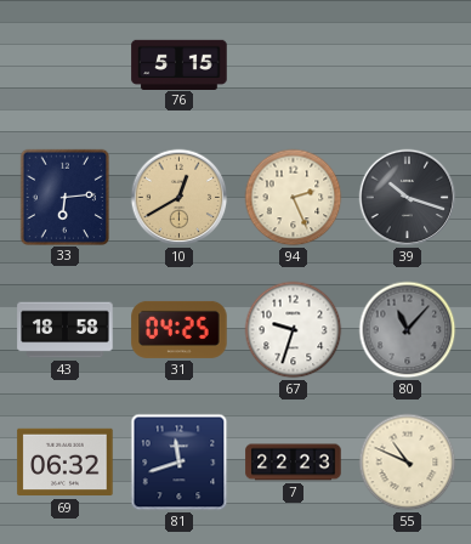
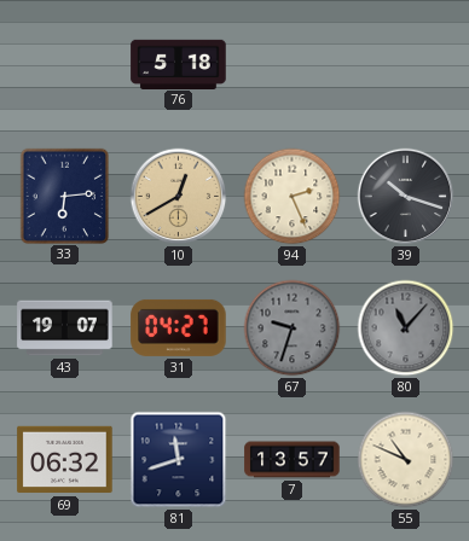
76: 5:15 -> 5:18
43: 18:58 -> 19:07
31: 04:25 -> 04:27
67 dial: white -> grey
7: 22:23 -> 13:57
